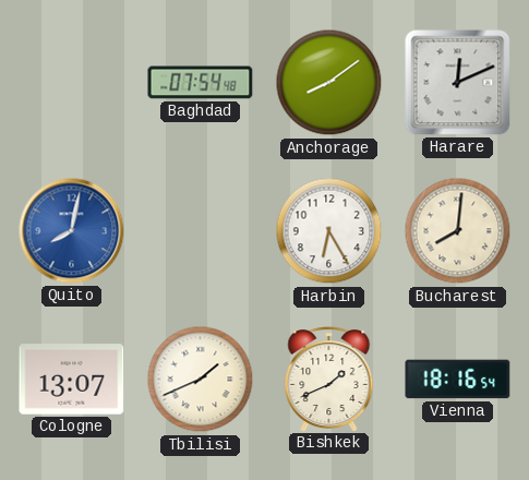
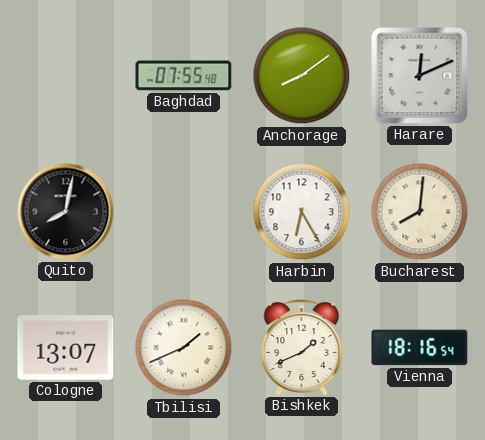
Baghdad: 07:54 -> 07:55
Quito dial: blue -> black
